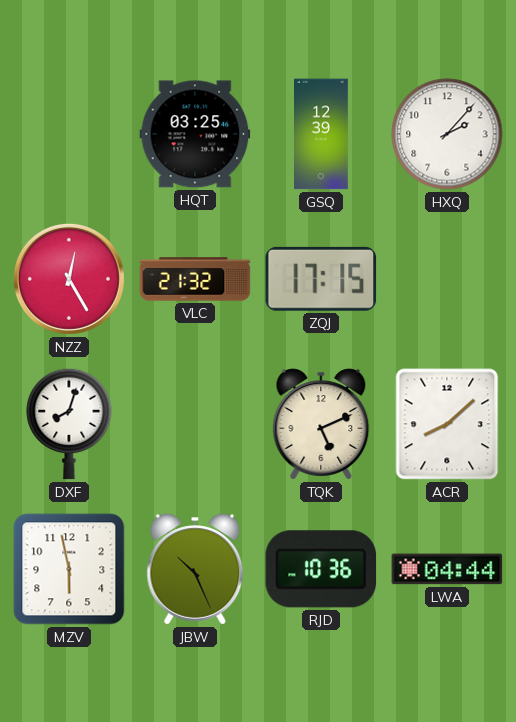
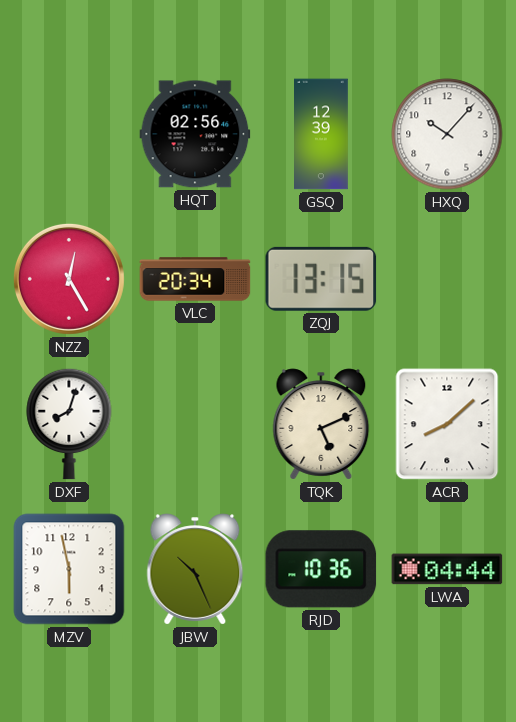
HQT: 03:25 -> 02:56
HXQ: 2:07 -> 10:07
VLC: 21:32 -> 20:34
ZQJ: 17:15 -> 13:15
